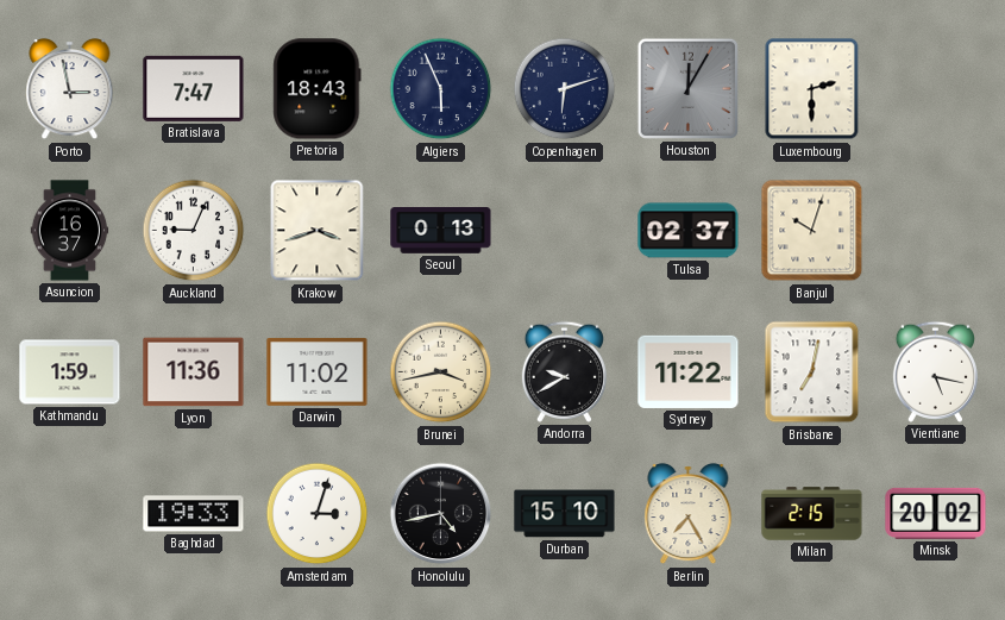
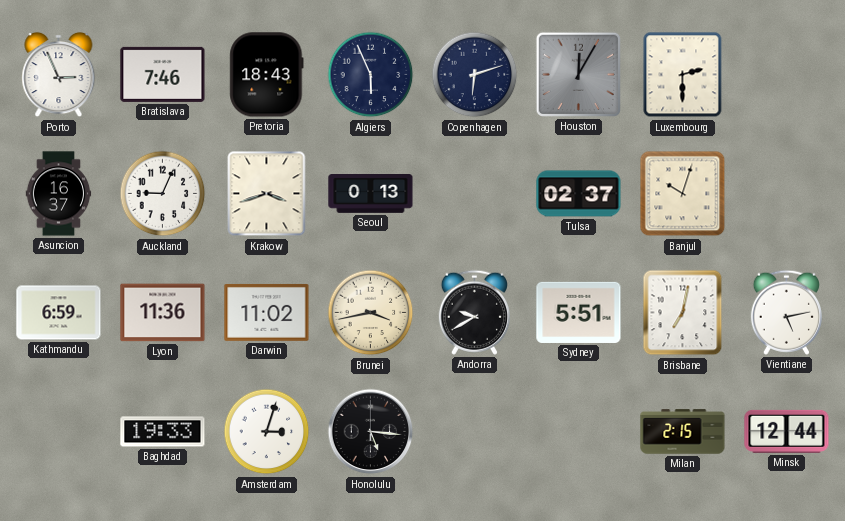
Porto: 2:58 -> 2:56
Bratislava: 7:47 -> 7:46
Kathmandu: 1:59 -> 6:59
Sydney: 11:22 -> 5:51
Vientiane: 5:17 -> 5:13
Honolulu: 4:43 -> 5:16
Durban: 15:10 -> none
Berlin: 7:25 -> none
Minsk: 20:02 -> 12:44
